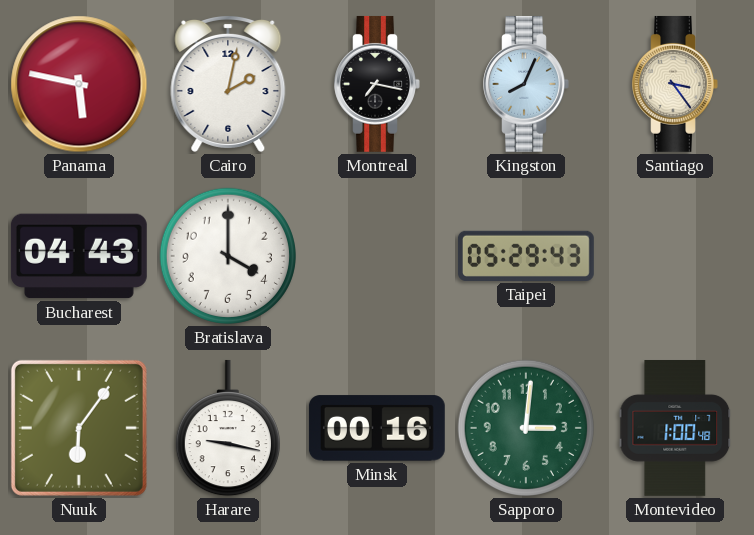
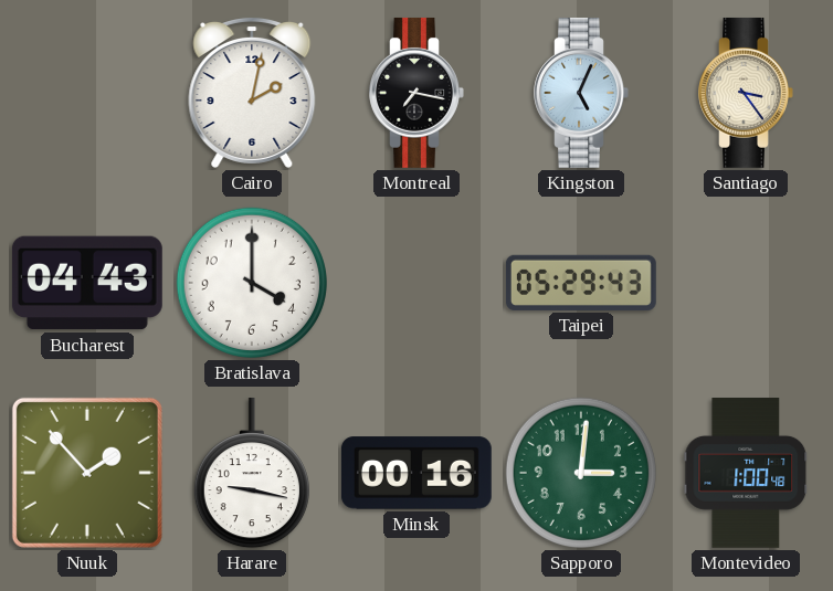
Panama: 5:47 -> none
Kingston: 8:04 -> 5:04
Nuuk: 6:06 -> 1:53
